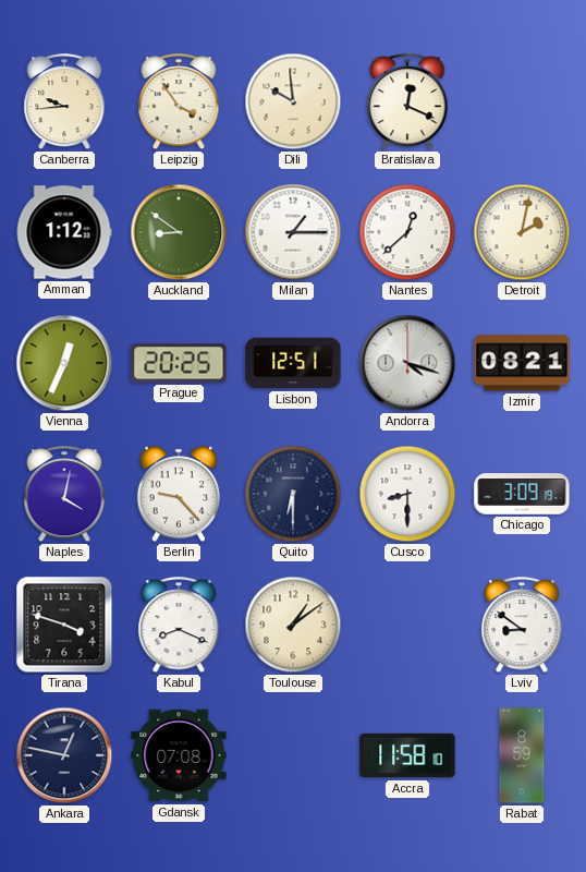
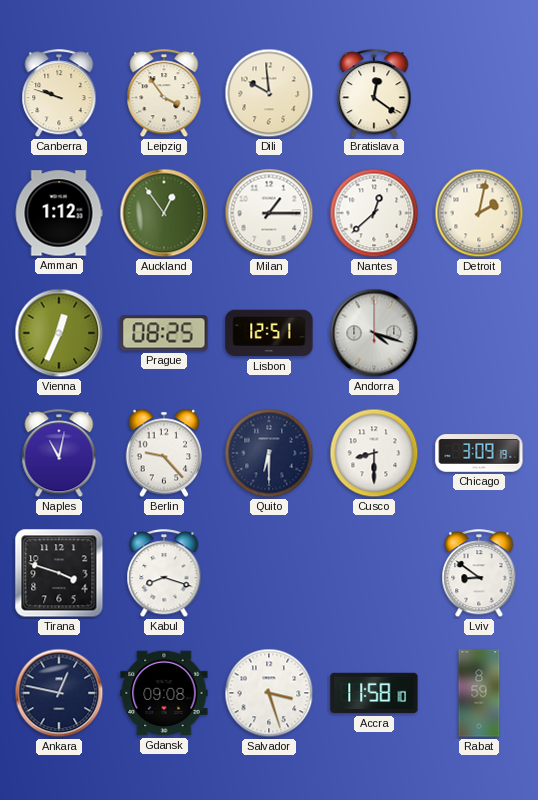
Canberra: 9:44 -> 9:48
Bratislava: 12:19 -> 12:21
Auckland: 8:51 -> 12:54
Prague: 20:25 -> 08:25
Izmir: 08:21 -> none
Naples: 4:02 -> 11:02
Kabul: 8:19 -> 8:18
Toulouse: 1:09 -> none
Gdansk: 07:08 -> 09:08
Salvador: none -> 3:27
